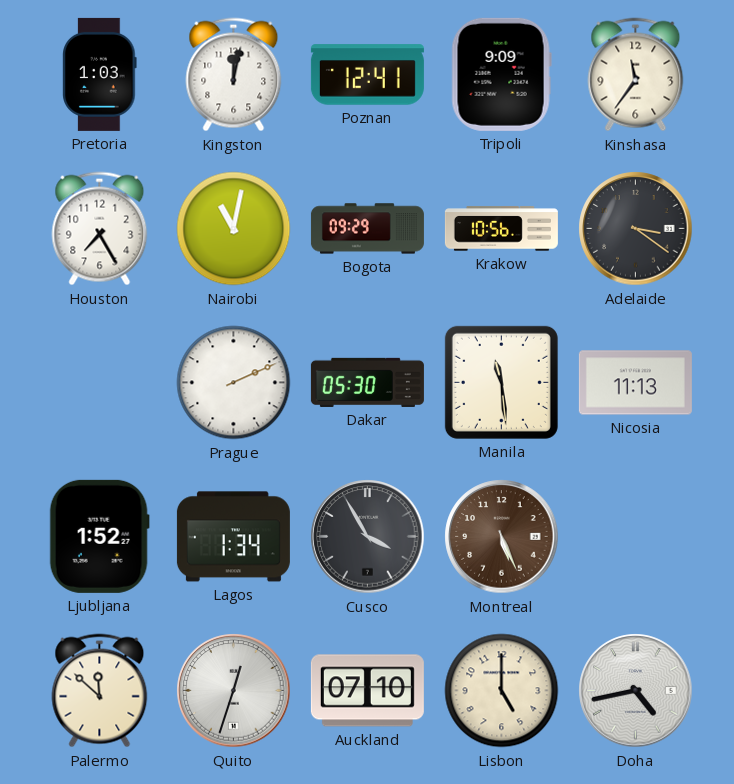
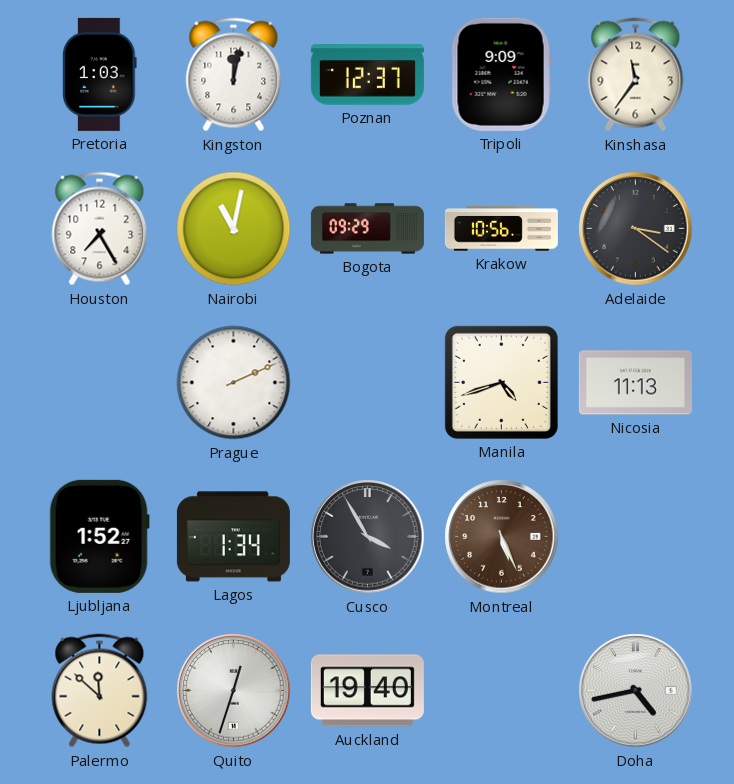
Poznan: 12:41 -> 12:37
Dakar: 05:30 -> none
Manila: 11:29 -> 4:42
Auckland: 07:10 -> 19:40
Lisbon: 5:00 -> none
